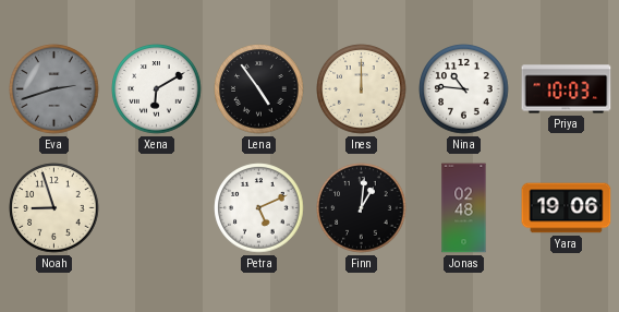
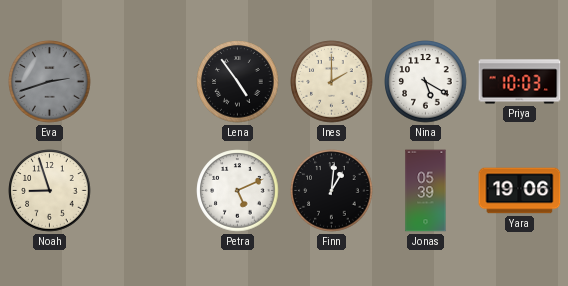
Xena: 6:10 -> none
Ines: 12:00 -> 2:00
Nina: 10:46 -> 5:20
Jonas: 02:48 -> 05:39
